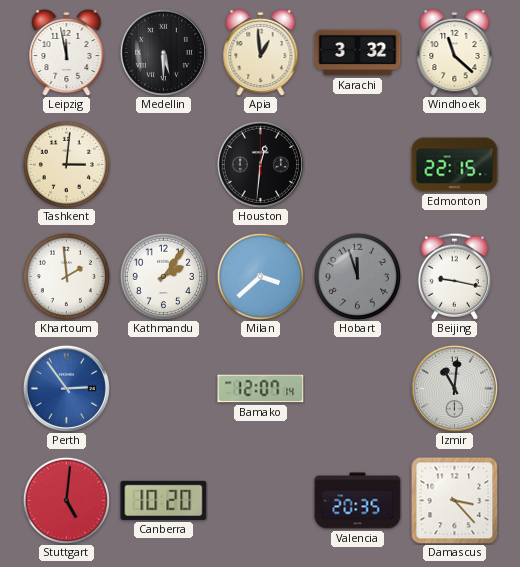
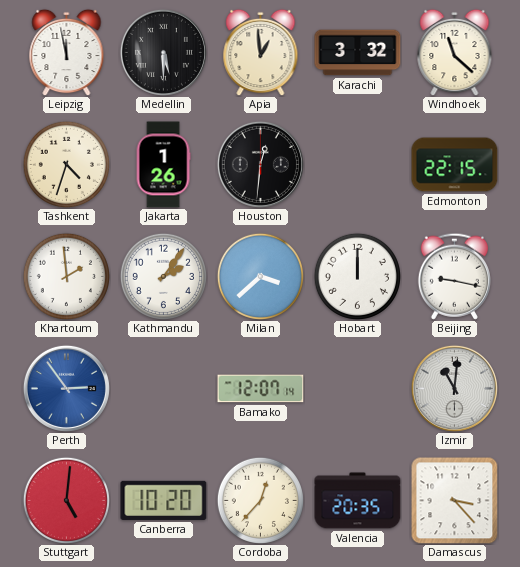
Tashkent: 3:01 -> 4:33
Jakarta: none -> 1:26
Hobart: 11:57 -> 12:00
Hobart dial: grey -> white
Cordoba: none -> 12:37
